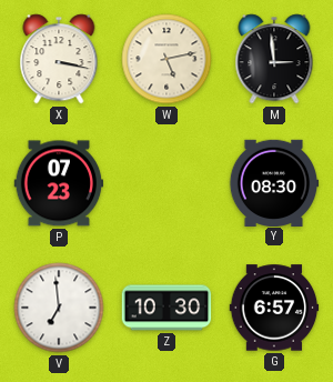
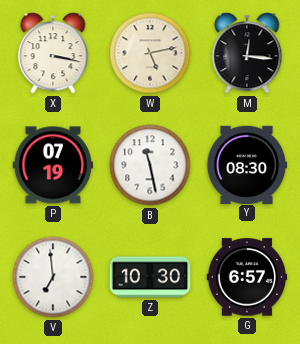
M: 2:59 -> 12:16
P: 07:23 -> 07:19
B: none -> 11:28
